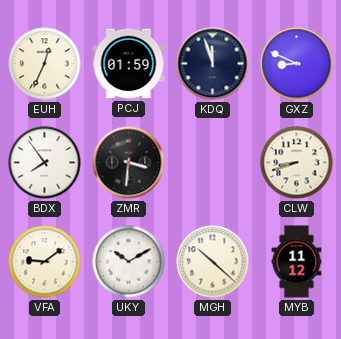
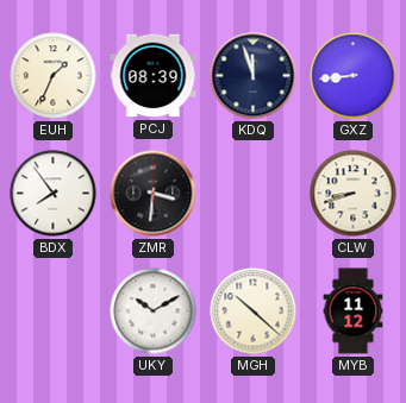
EUH: 12:34 -> 1:34
PCJ: 01:59 -> 08:39
GXZ: 8:49 -> 8:44
VFA: 9:09 -> none
